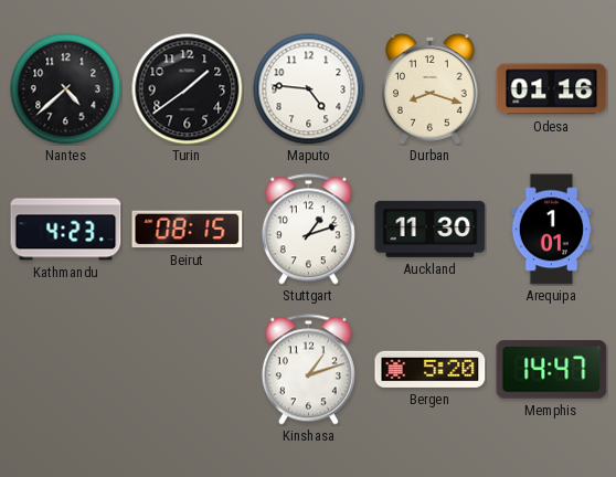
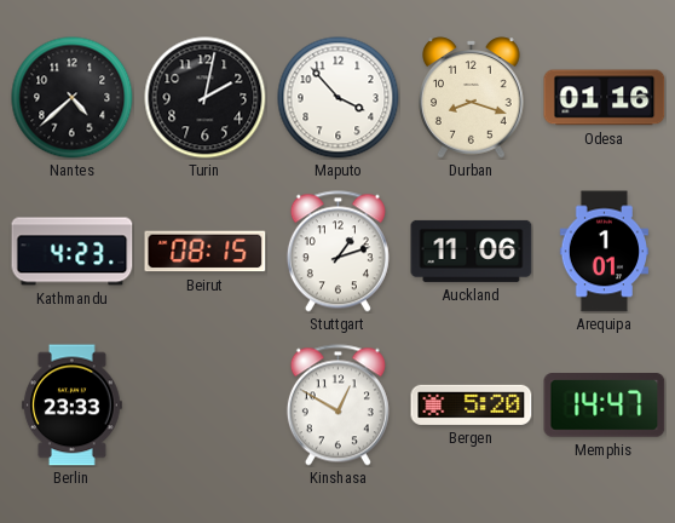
Turin: 1:39 -> 2:02
Maputo: 4:46 -> 3:53
Auckland: 11:30 -> 11:06
Berlin: none -> 23:33
Kinshasa: 1:12 -> 12:50
